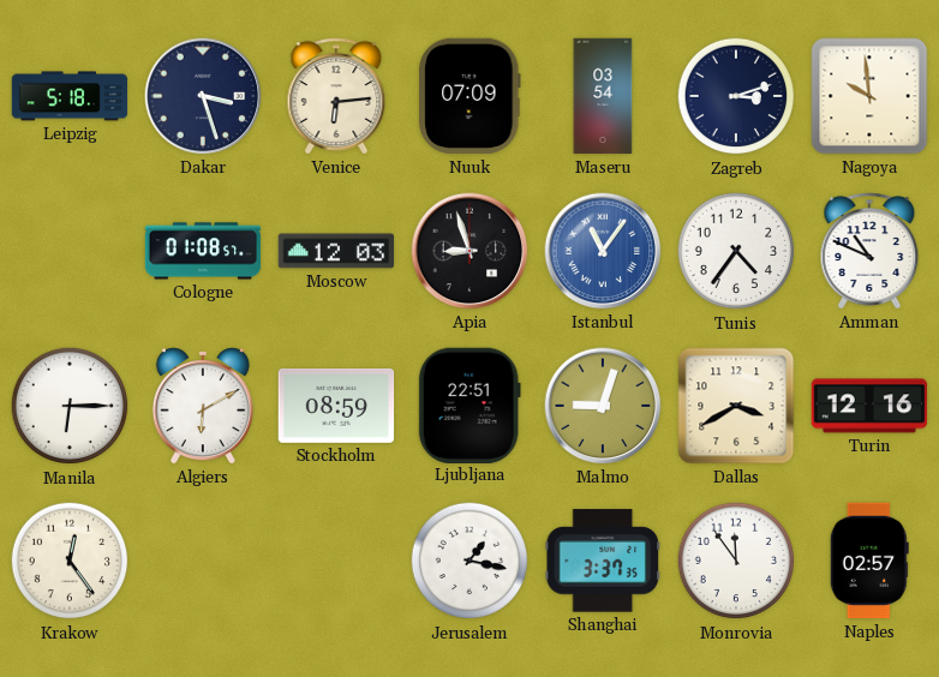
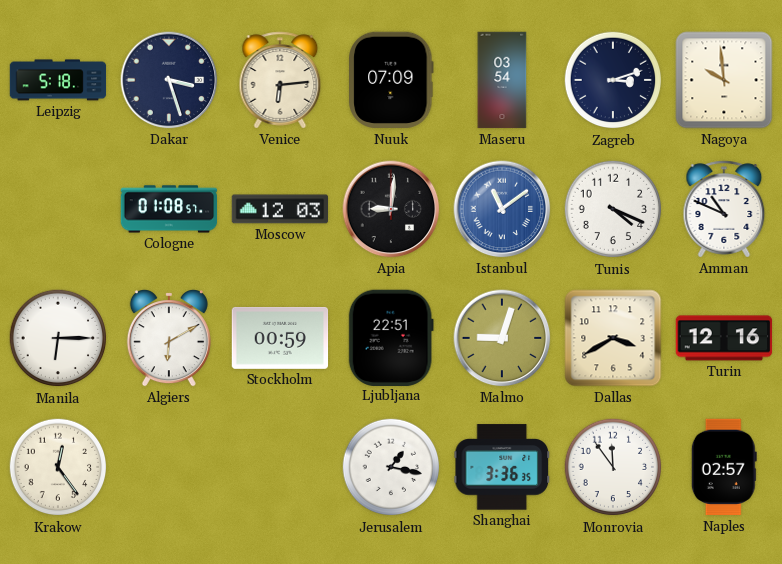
Apia: 8:57 -> 9:01
Istanbul: 11:06 -> 11:09
Tunis: 4:36 -> 4:19
Stockholm: 08:59 -> 00:59
Shanghai: 3:37 -> 3:36
